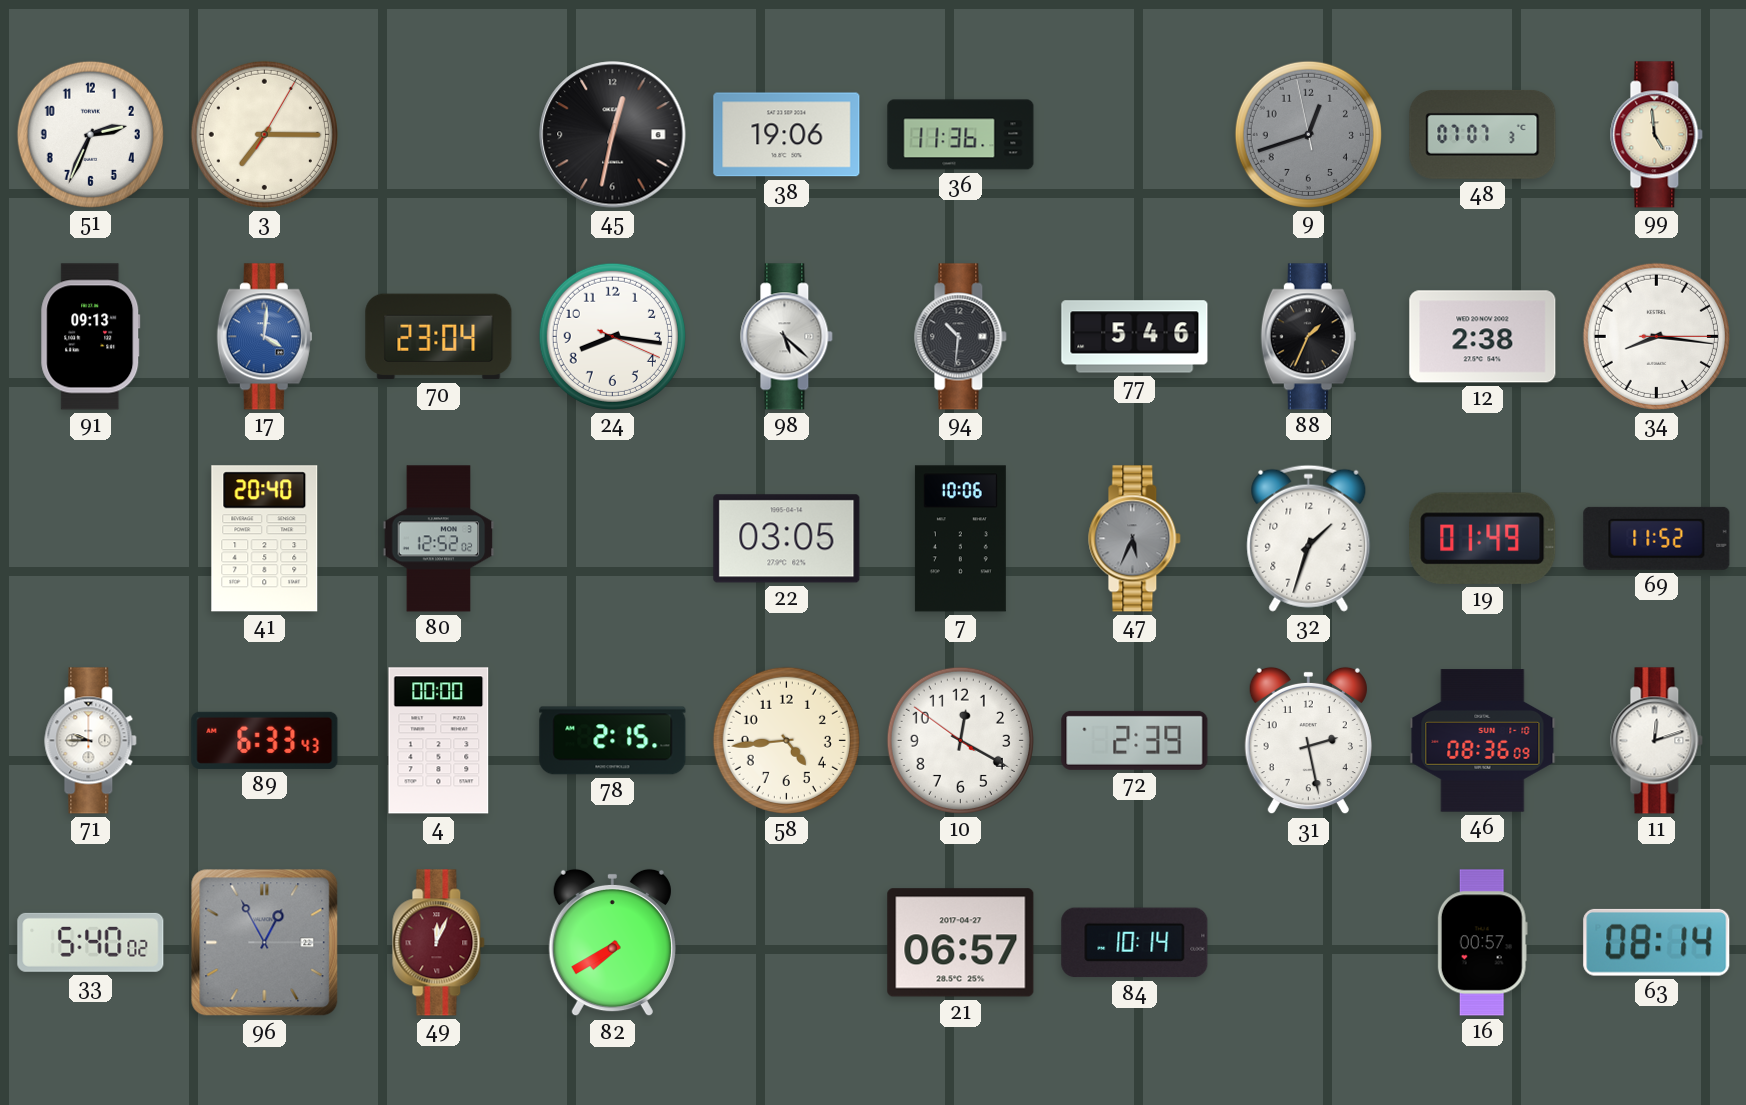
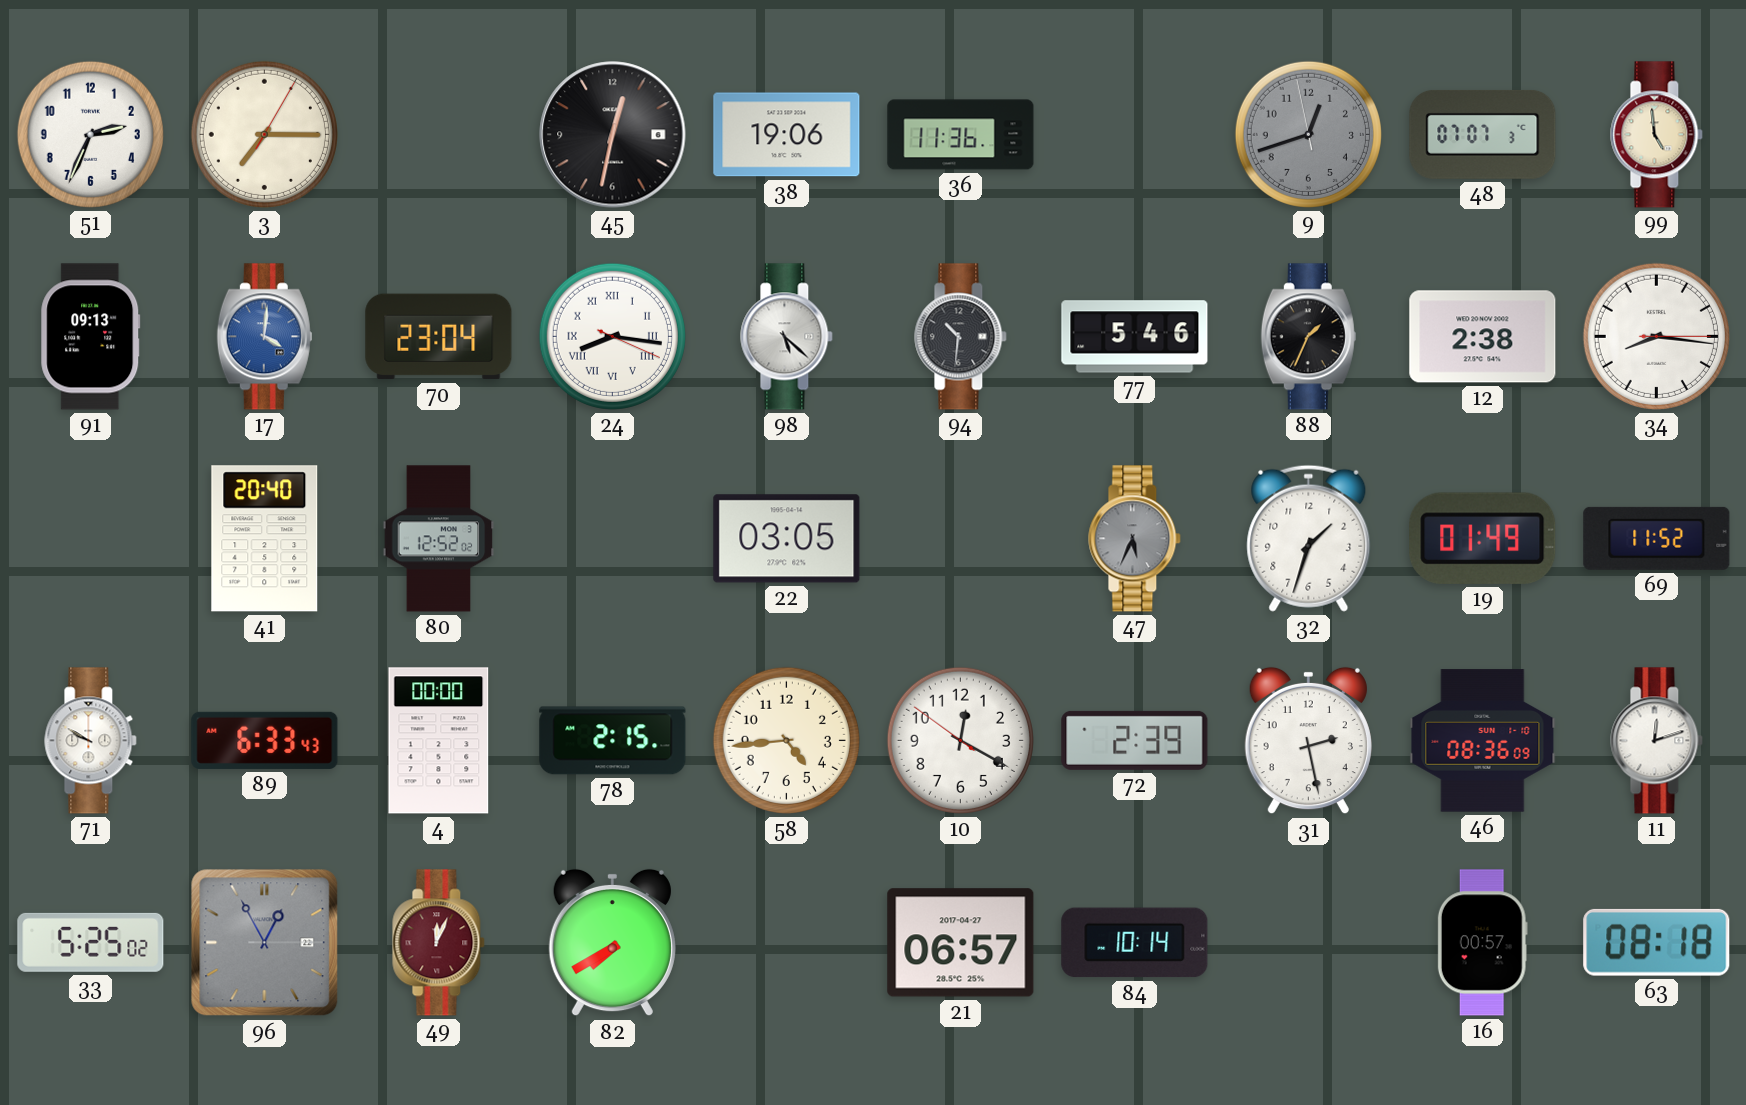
24 numerals: Arabic -> Roman
7: 10:06 -> none
71: 9:45 -> 9:50
33: 5:40 -> 5:25
63: 08:14 -> 08:18
